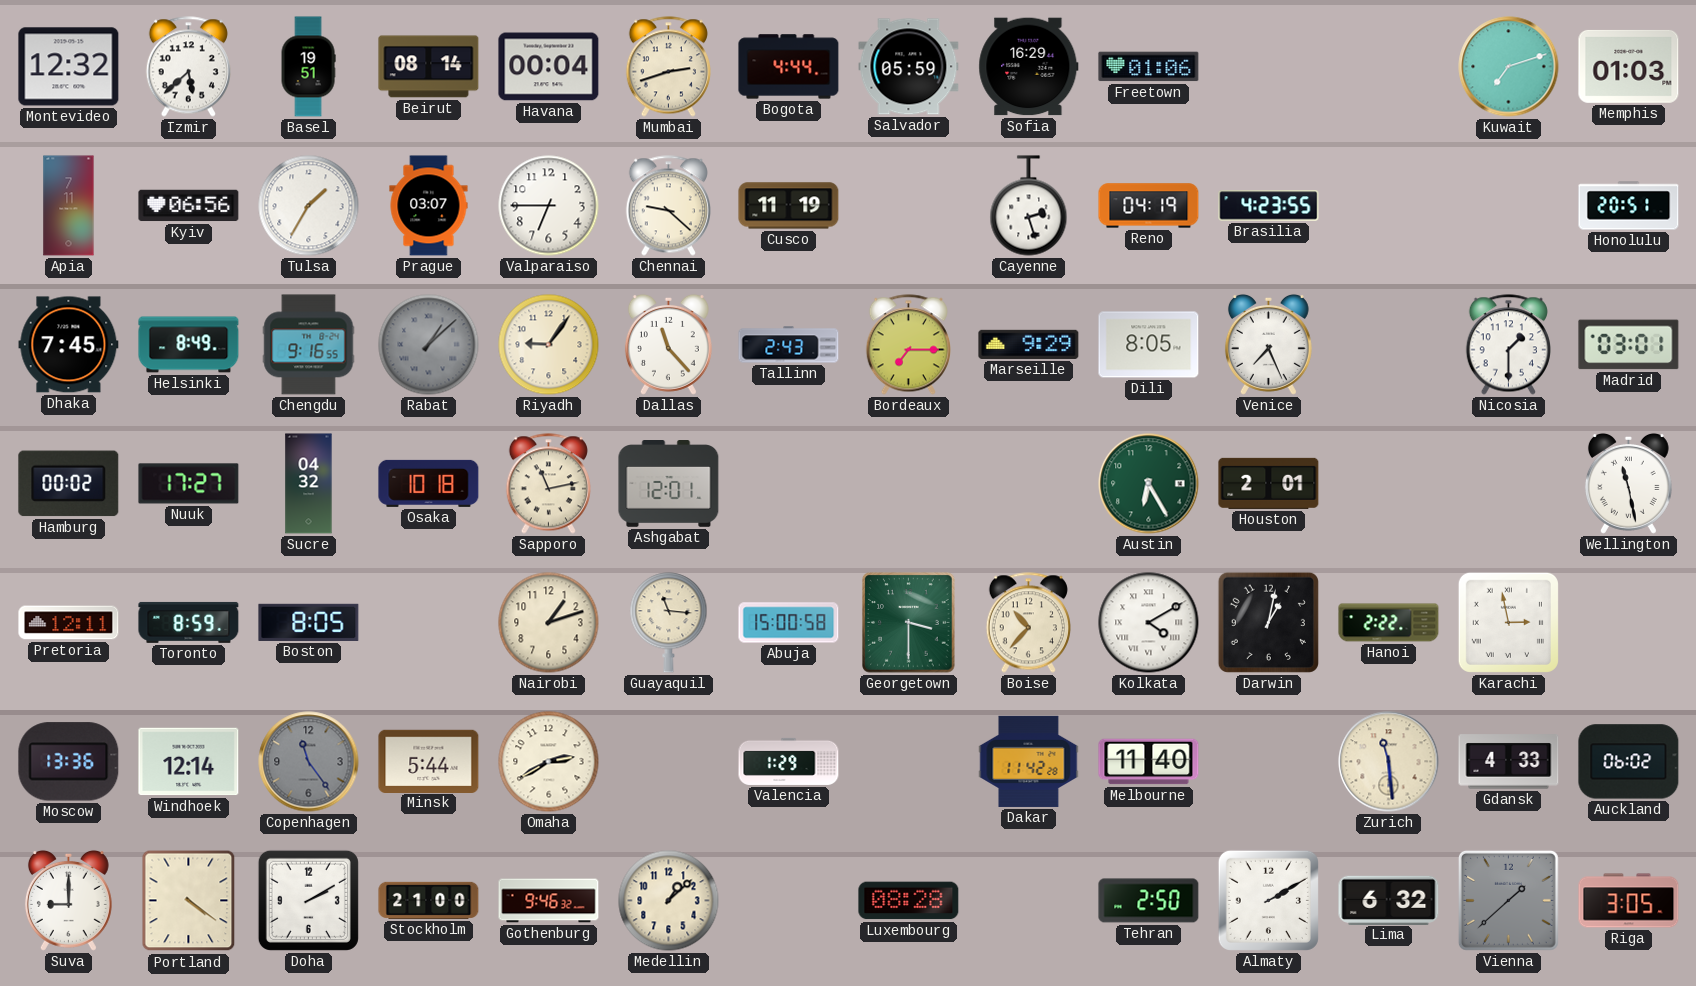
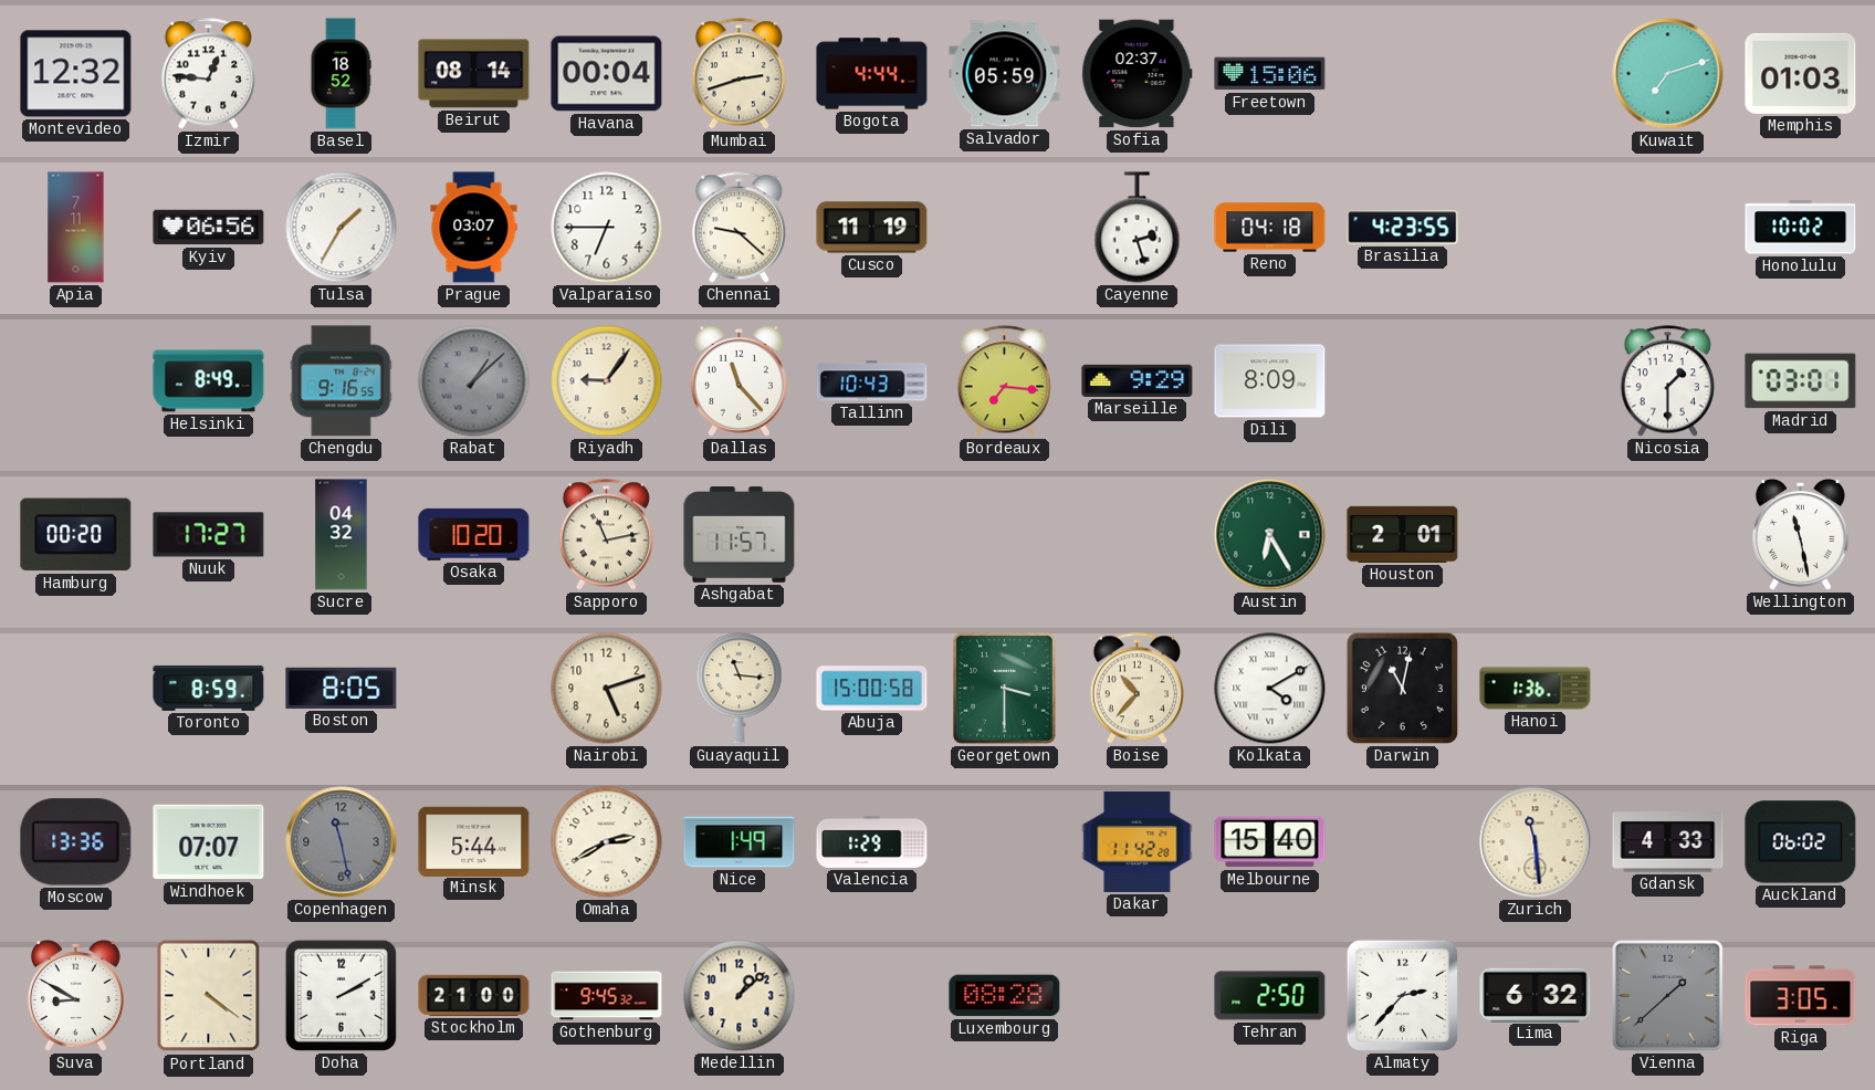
Izmir: 5:38 -> 12:46
Basel: 19:51 -> 18:52
Sofia: 16:29 -> 02:37
Freetown: 01:06 -> 15:06
Reno: 04:19 -> 04:18
Honolulu: 20:51 -> 10:02
Dhaka: 7:45 -> none
Tallinn: 2:43 -> 10:43
Bordeaux: 7:15 -> 7:16
Dili: 8:05 -> 8:09
Venice: 7:26 -> none
Hamburg: 00:02 -> 00:20
Osaka: 10:18 -> 10:20
Ashgabat: 12:01 -> 11:57
Pretoria: 12:11 -> none
Nairobi: 1:12 -> 5:12
Darwin: 1:02 -> 11:02
Hanoi: 2:22 -> 1:36
Karachi: 2:58 -> none
Windhoek: 12:14 -> 07:07
Copenhagen: 11:24 -> 11:28
Nice: none -> 1:49
Melbourne: 11:40 -> 15:40
Suva: 9:00 -> 8:50
Gothenburg: 9:46 -> 9:45
Almaty: 2:10 -> 2:37
